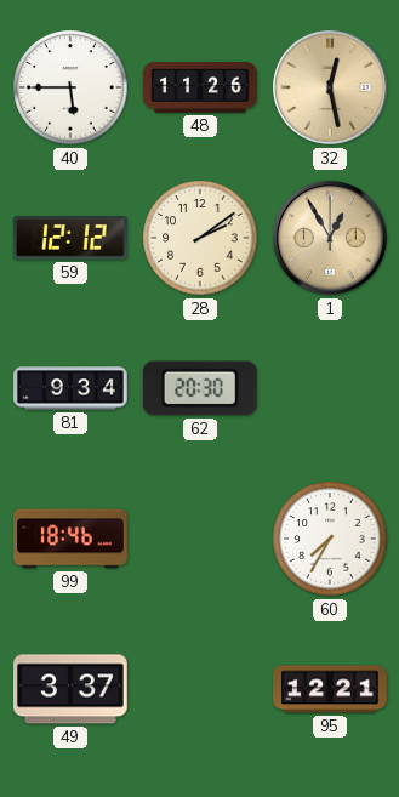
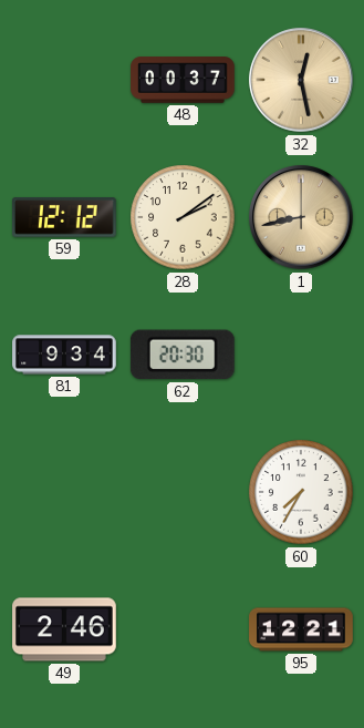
40: 5:45 -> none
48: 11:26 -> 00:37
1: 12:55 -> 8:43
99: 18:46 -> none
49: 3:37 -> 2:46
